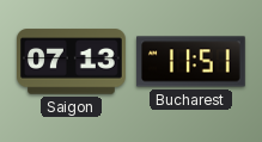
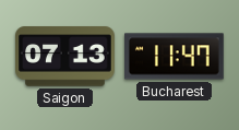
Bucharest: 11:51 -> 11:47
